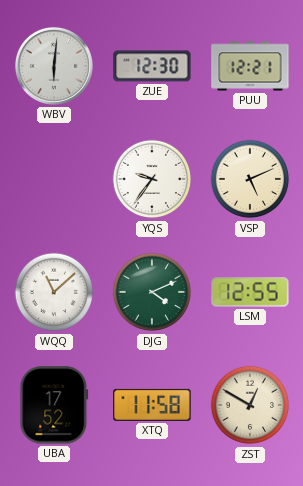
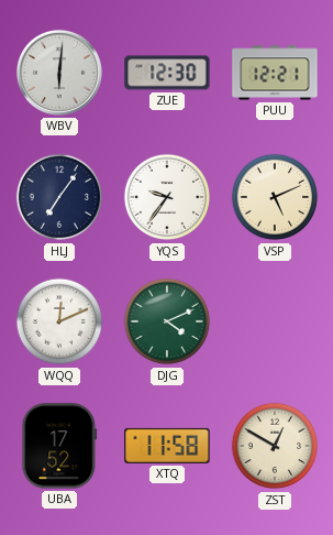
HLJ: none -> 7:06
WQQ: 11:08 -> 12:11
LSM: 12:55 -> none
